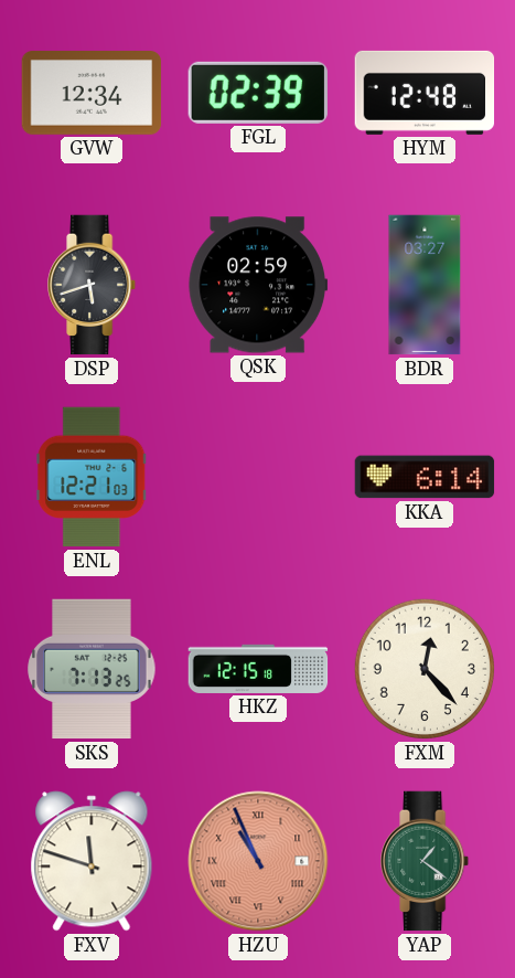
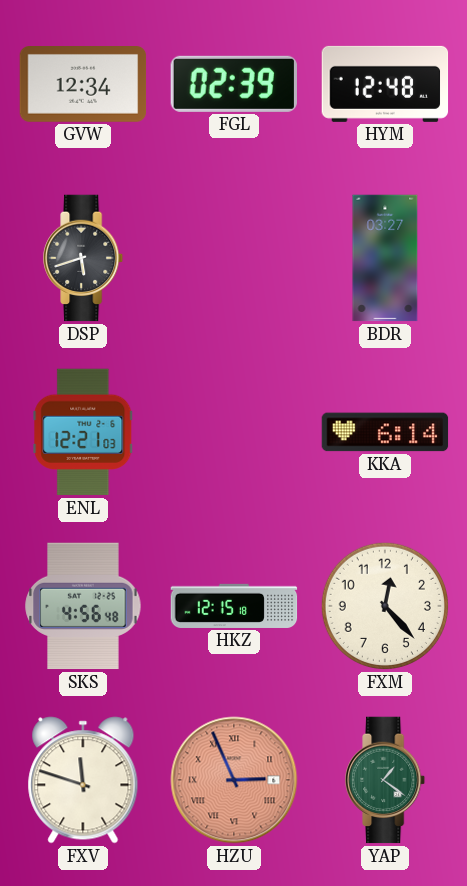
QSK: 02:59 -> none
SKS: 7:13 -> 4:56
HZU: 10:56 -> 2:56
